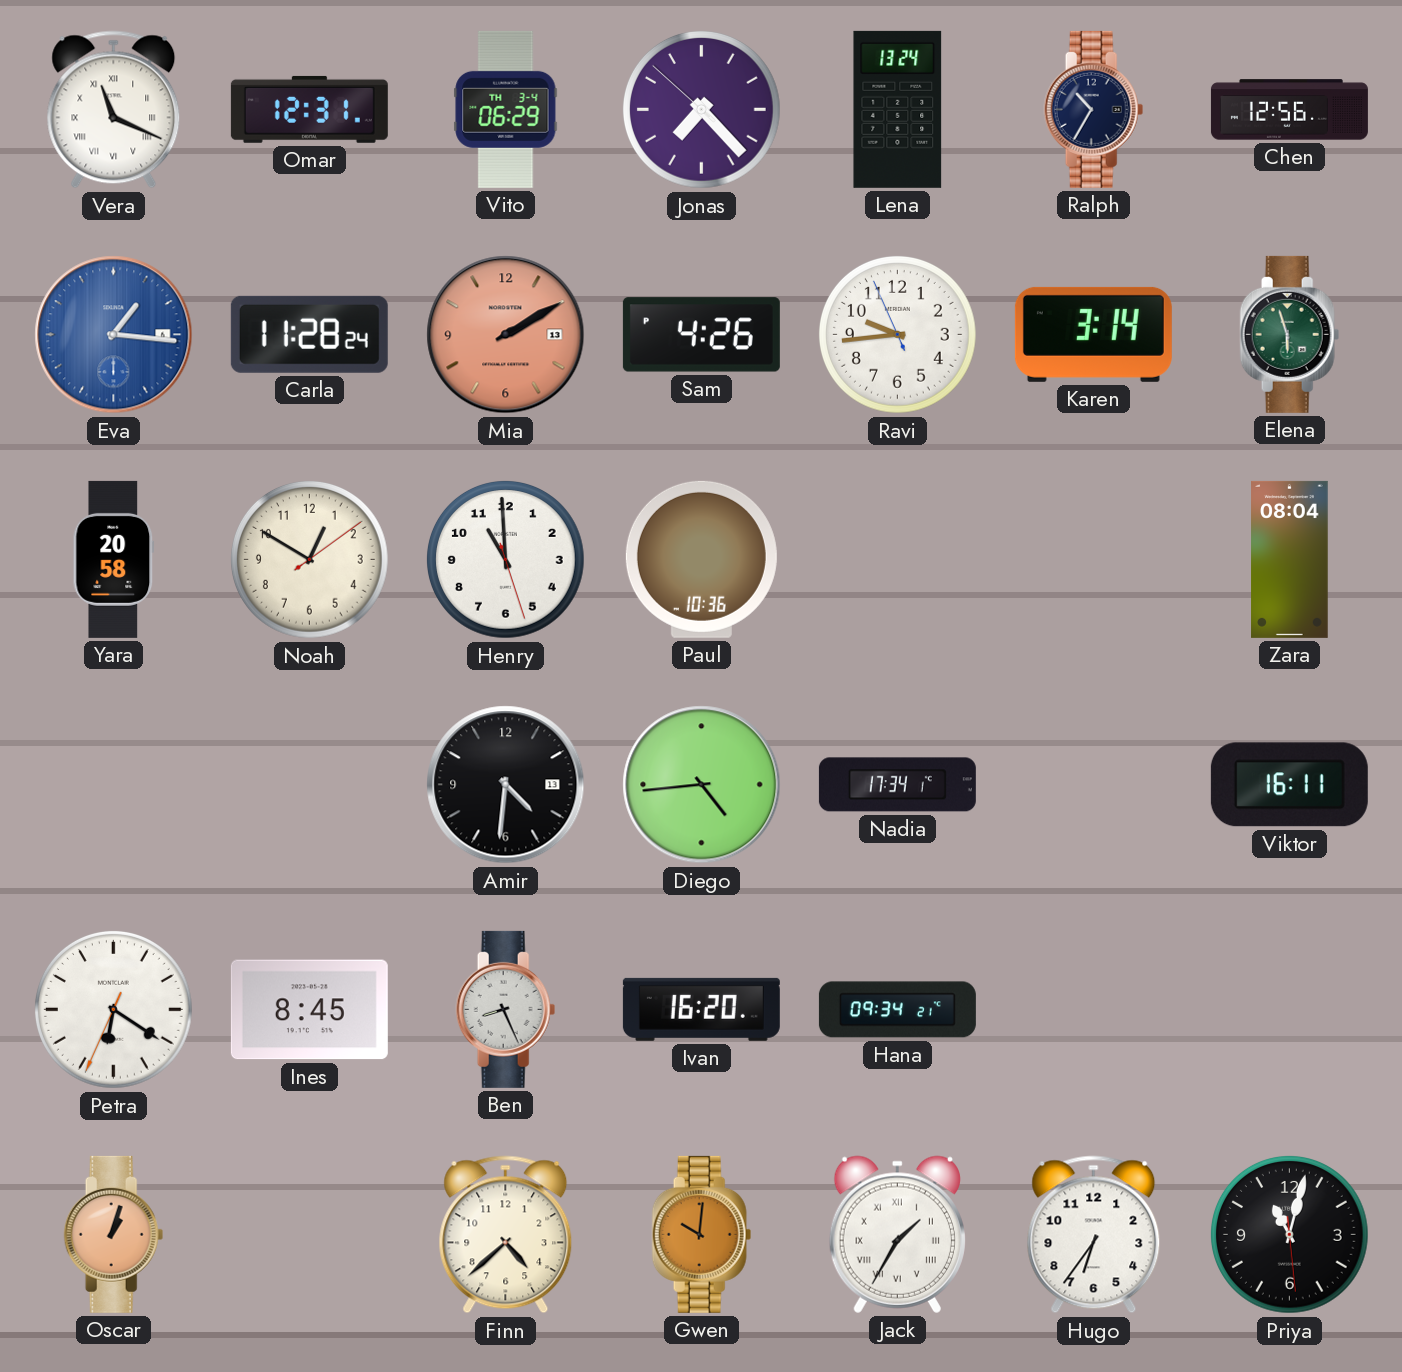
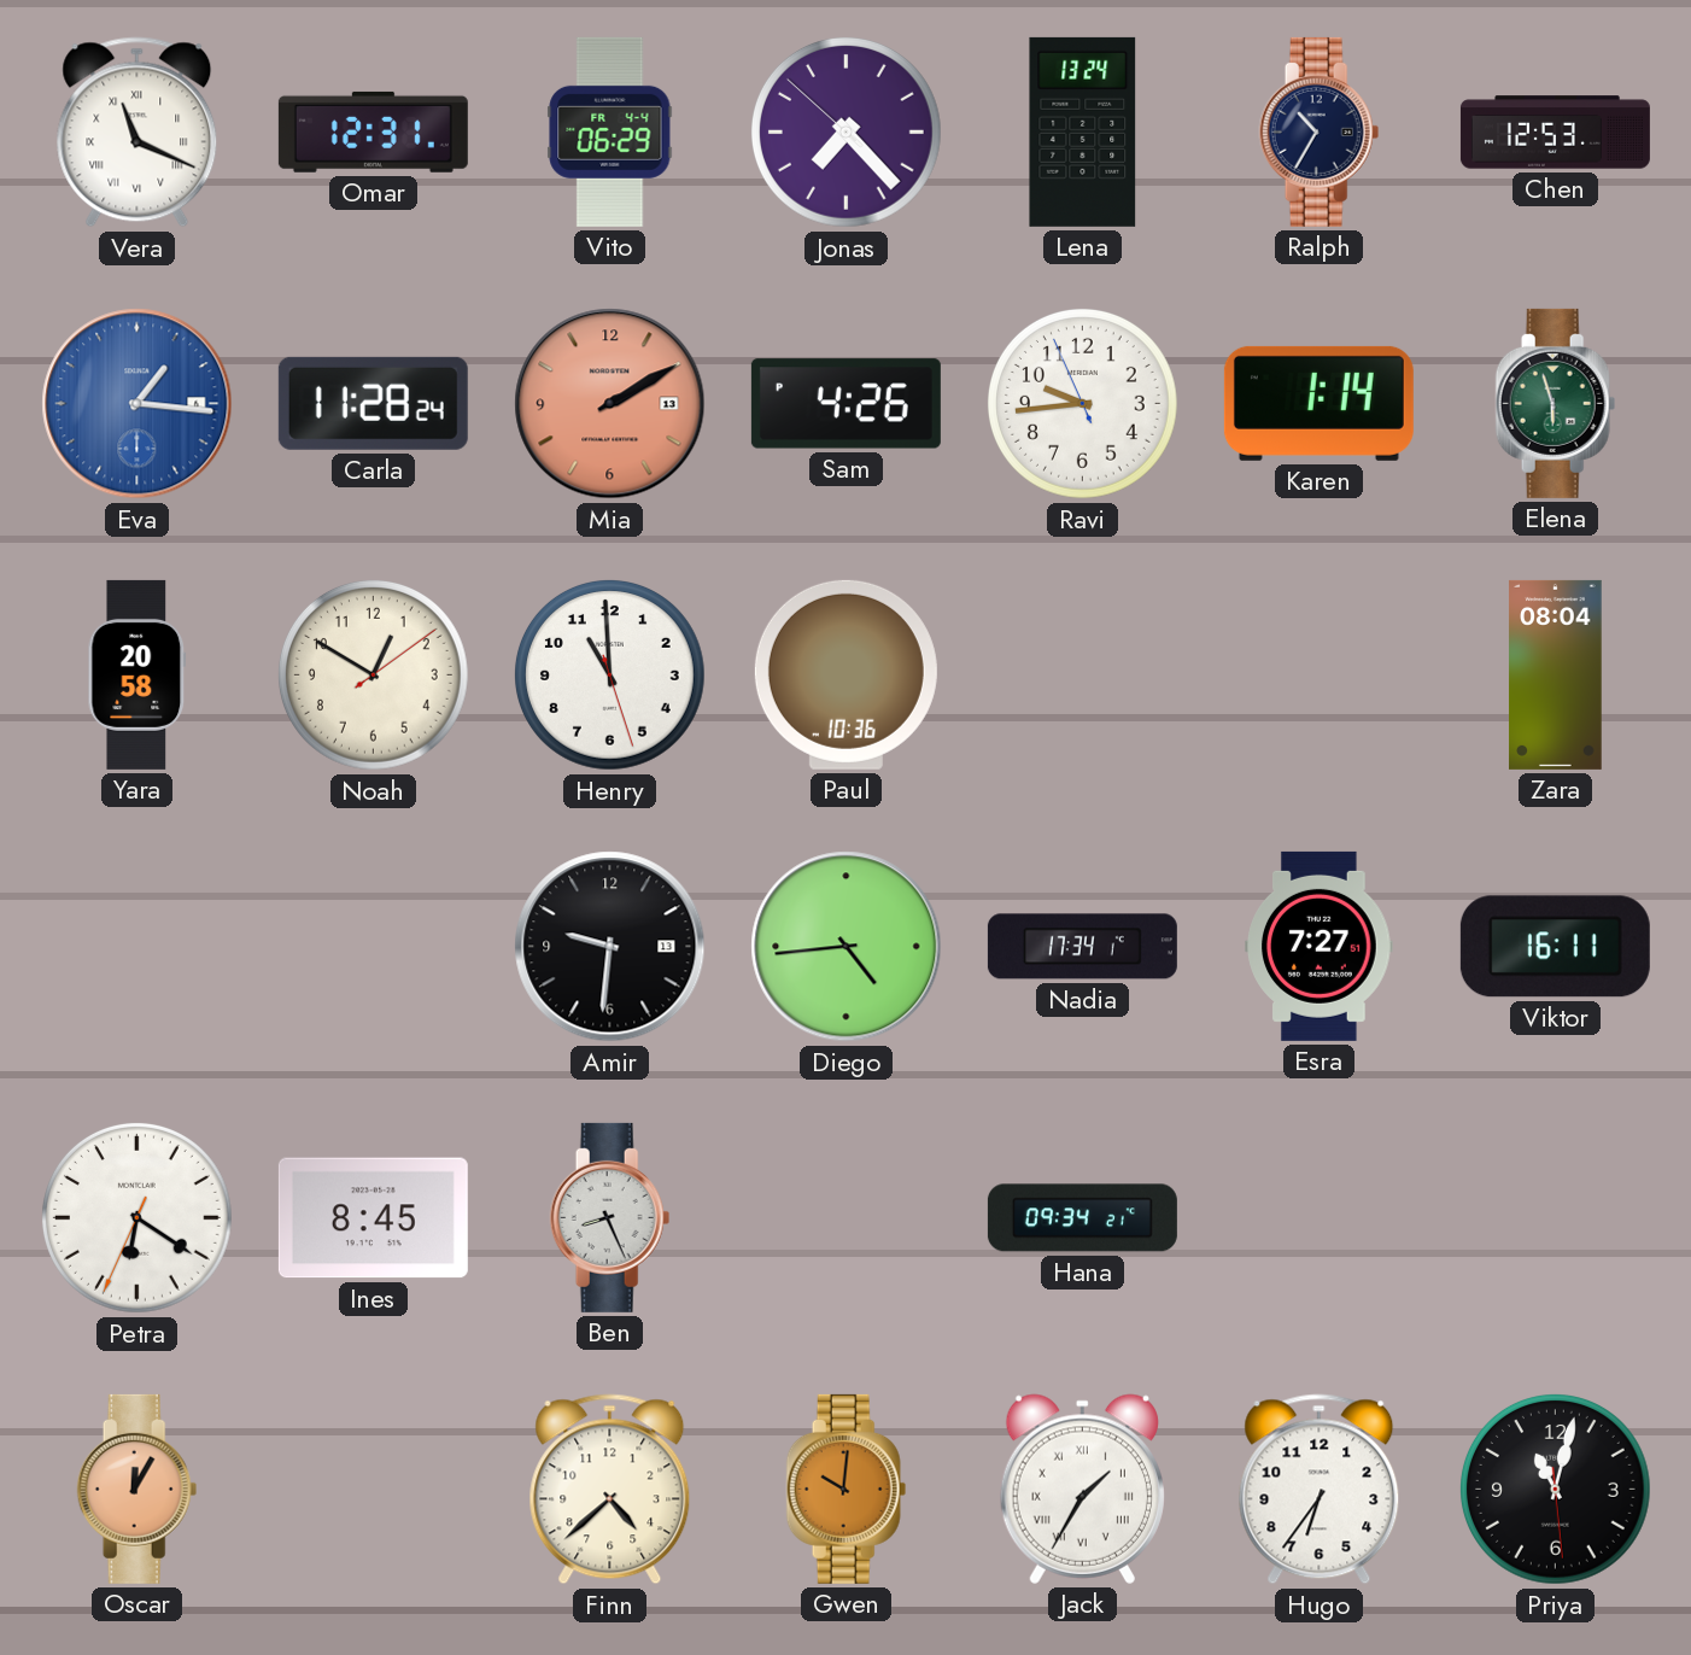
Vito date: TH 3-4 -> FR 4-4
Chen: 12:56 -> 12:53
Karen: 3:14 -> 1:14
Amir: 4:31 -> 9:31
Esra: none -> 7:27
Ivan: 16:20 -> none
Oscar: 1:03 -> 12:05
